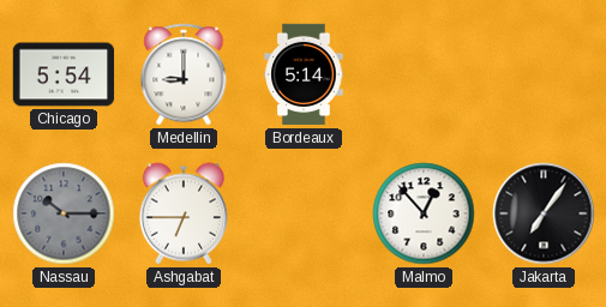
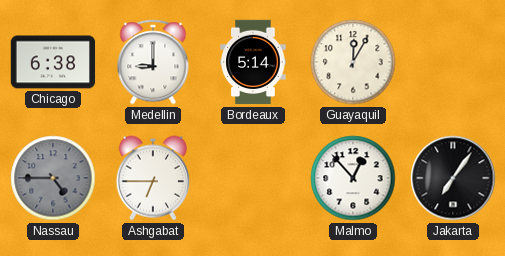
Chicago: 5:54 -> 6:38
Guayaquil: none -> 12:05
Nassau: 10:15 -> 4:45
